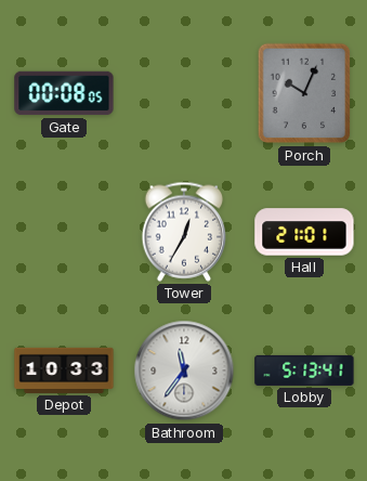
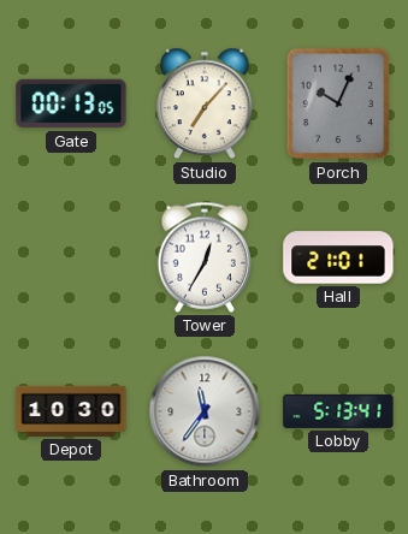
Gate: 00:08 -> 00:13
Studio: none -> 7:07
Depot: 10:33 -> 10:30
